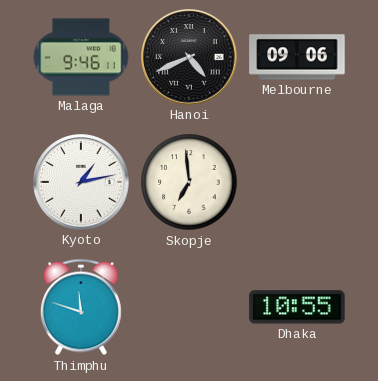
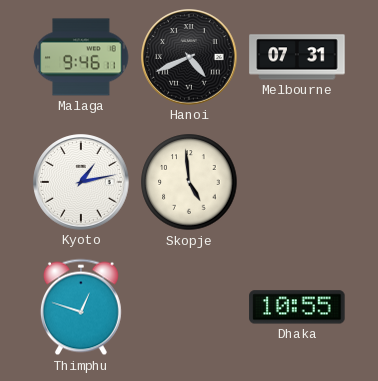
Melbourne: 09:06 -> 07:31
Skopje: 6:59 -> 4:59
Thimphu: 11:48 -> 12:48
